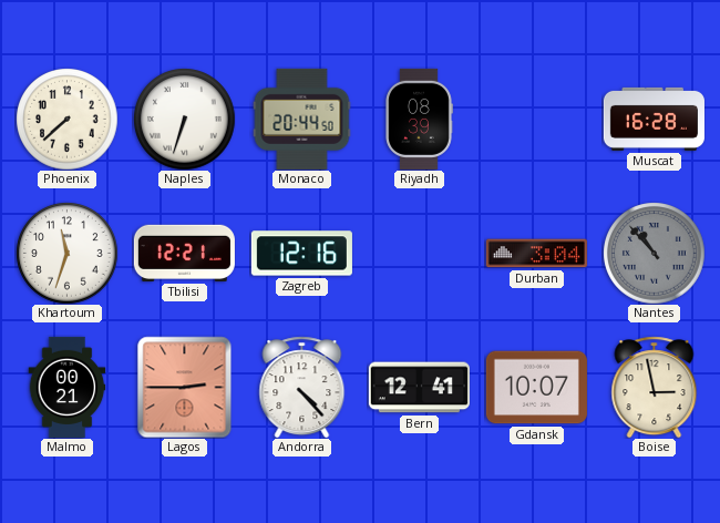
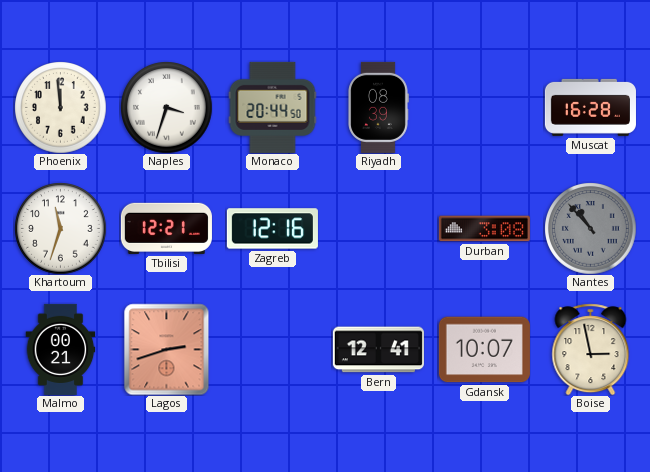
Phoenix: 7:38 -> 11:59
Naples: 6:33 -> 3:33
Durban: 3:04 -> 3:08
Lagos: 2:45 -> 2:42
Andorra: 4:23 -> none
